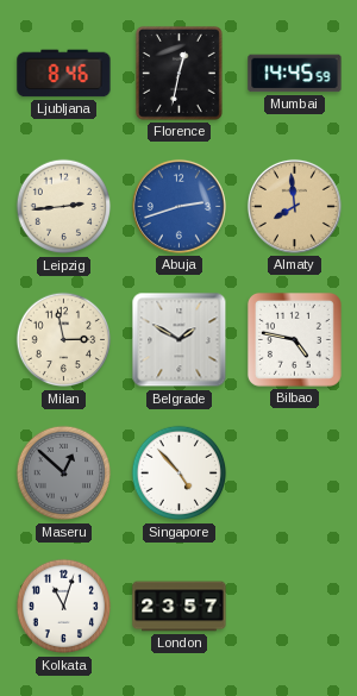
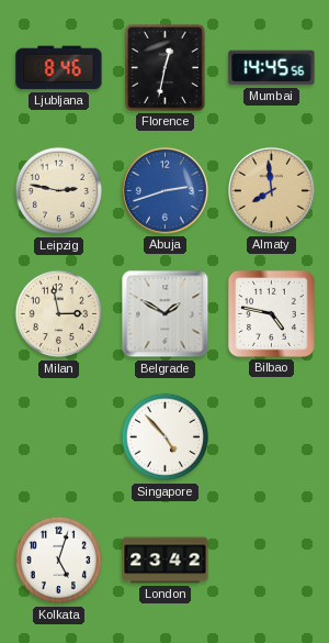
Mumbai: 14:45:59 -> 14:45:56
Leipzig: 2:44 -> 2:47
Maseru: 12:52 -> none
Kolkata: 11:03 -> 5:03
London: 23:57 -> 23:42
